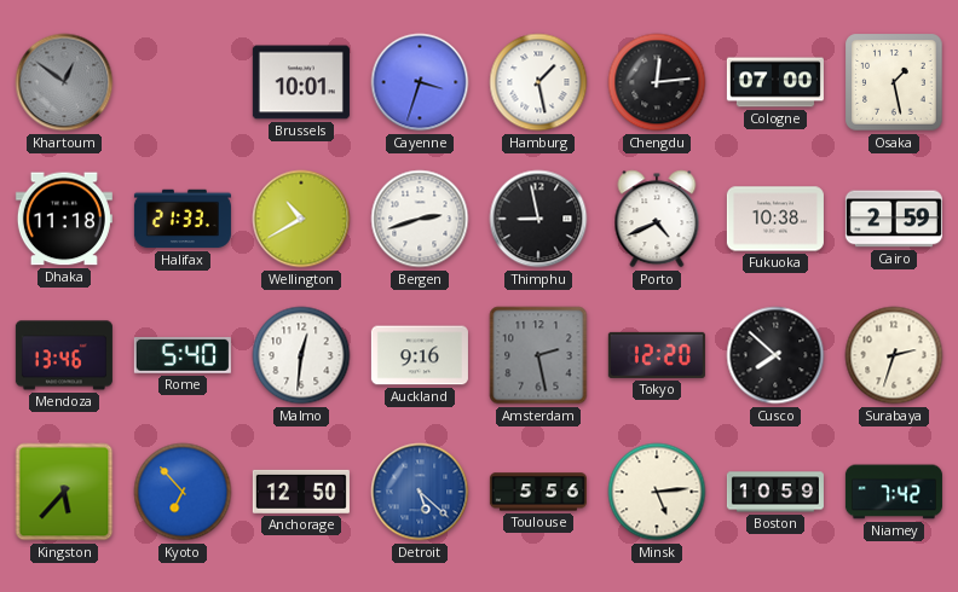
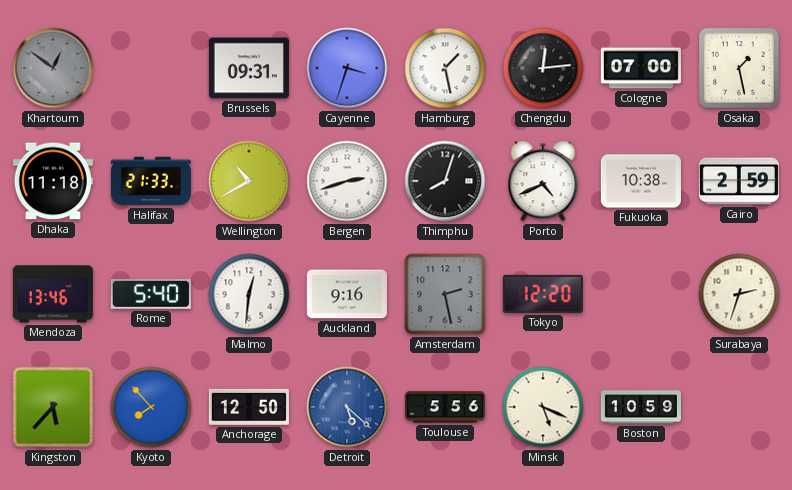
Brussels: 10:01 -> 09:31
Thimphu: 8:58 -> 8:03
Cusco: 7:52 -> none
Kyoto: 6:53 -> 7:53
Minsk: 5:14 -> 5:19
Niamey: 7:42 -> none
